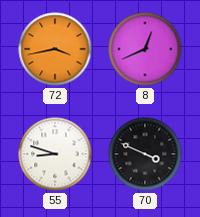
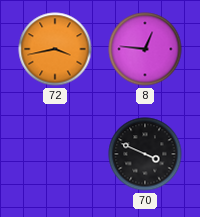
8: 12:41 -> 12:46
55: 8:48 -> none
